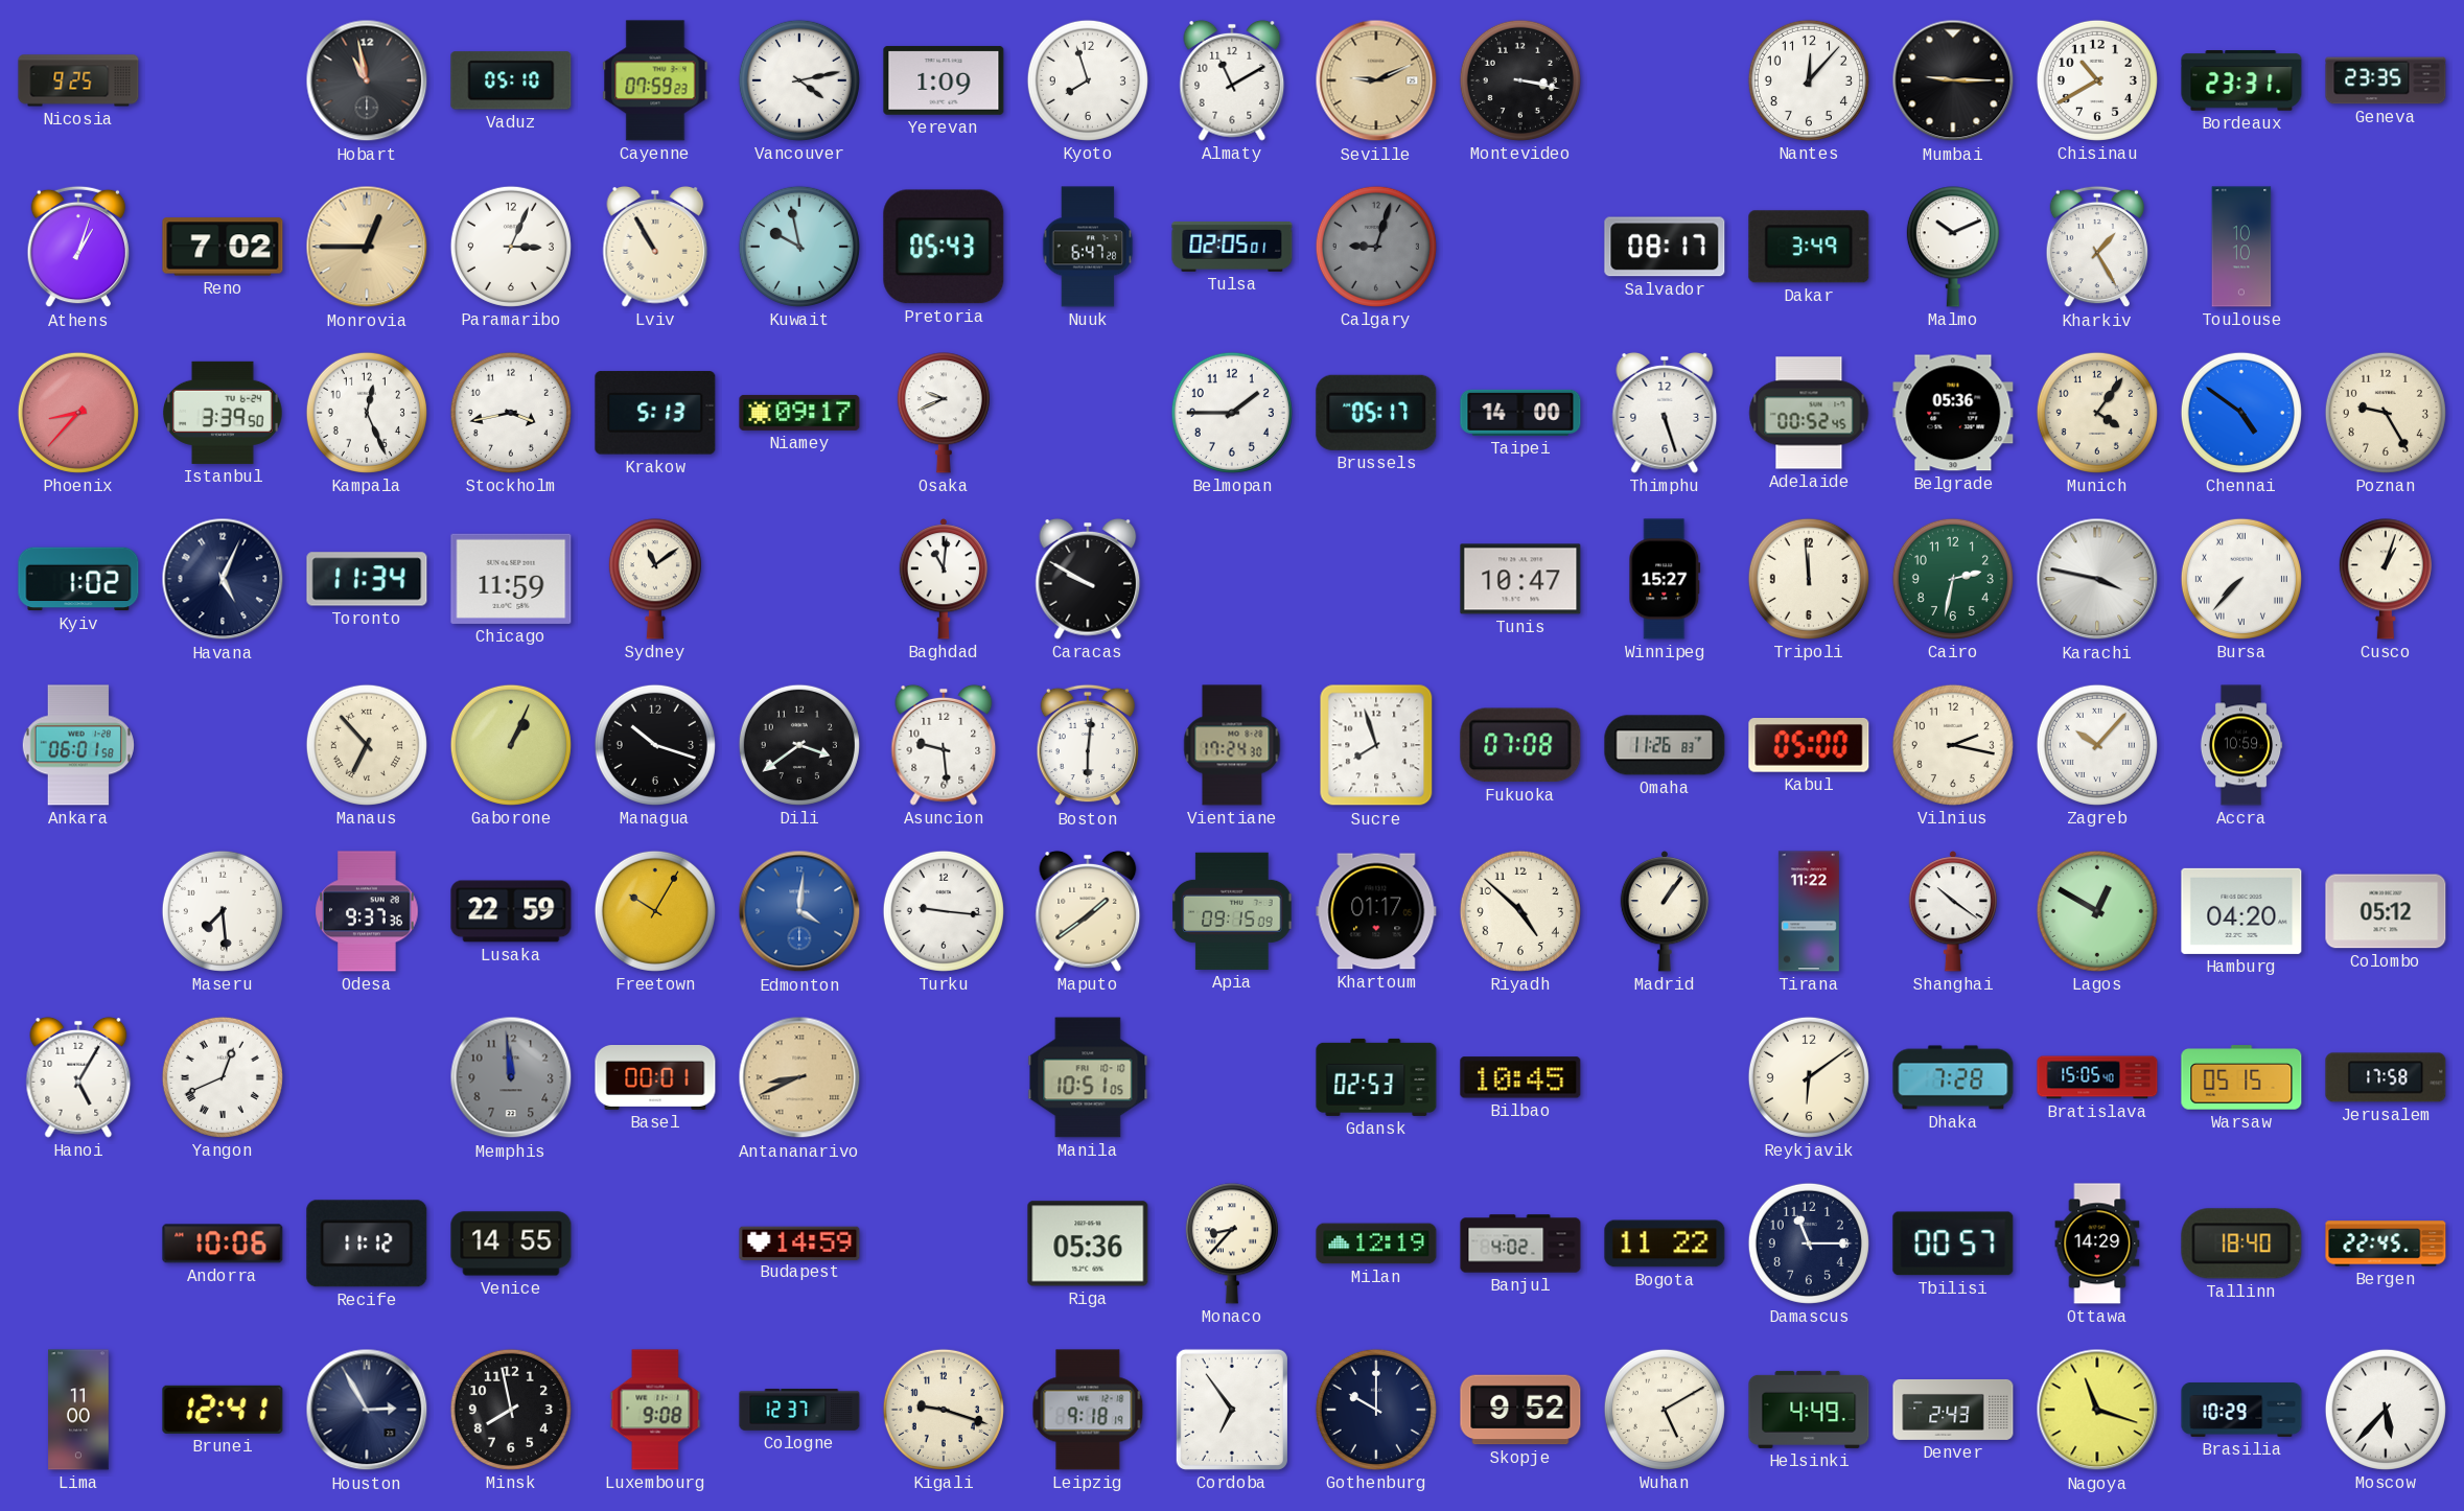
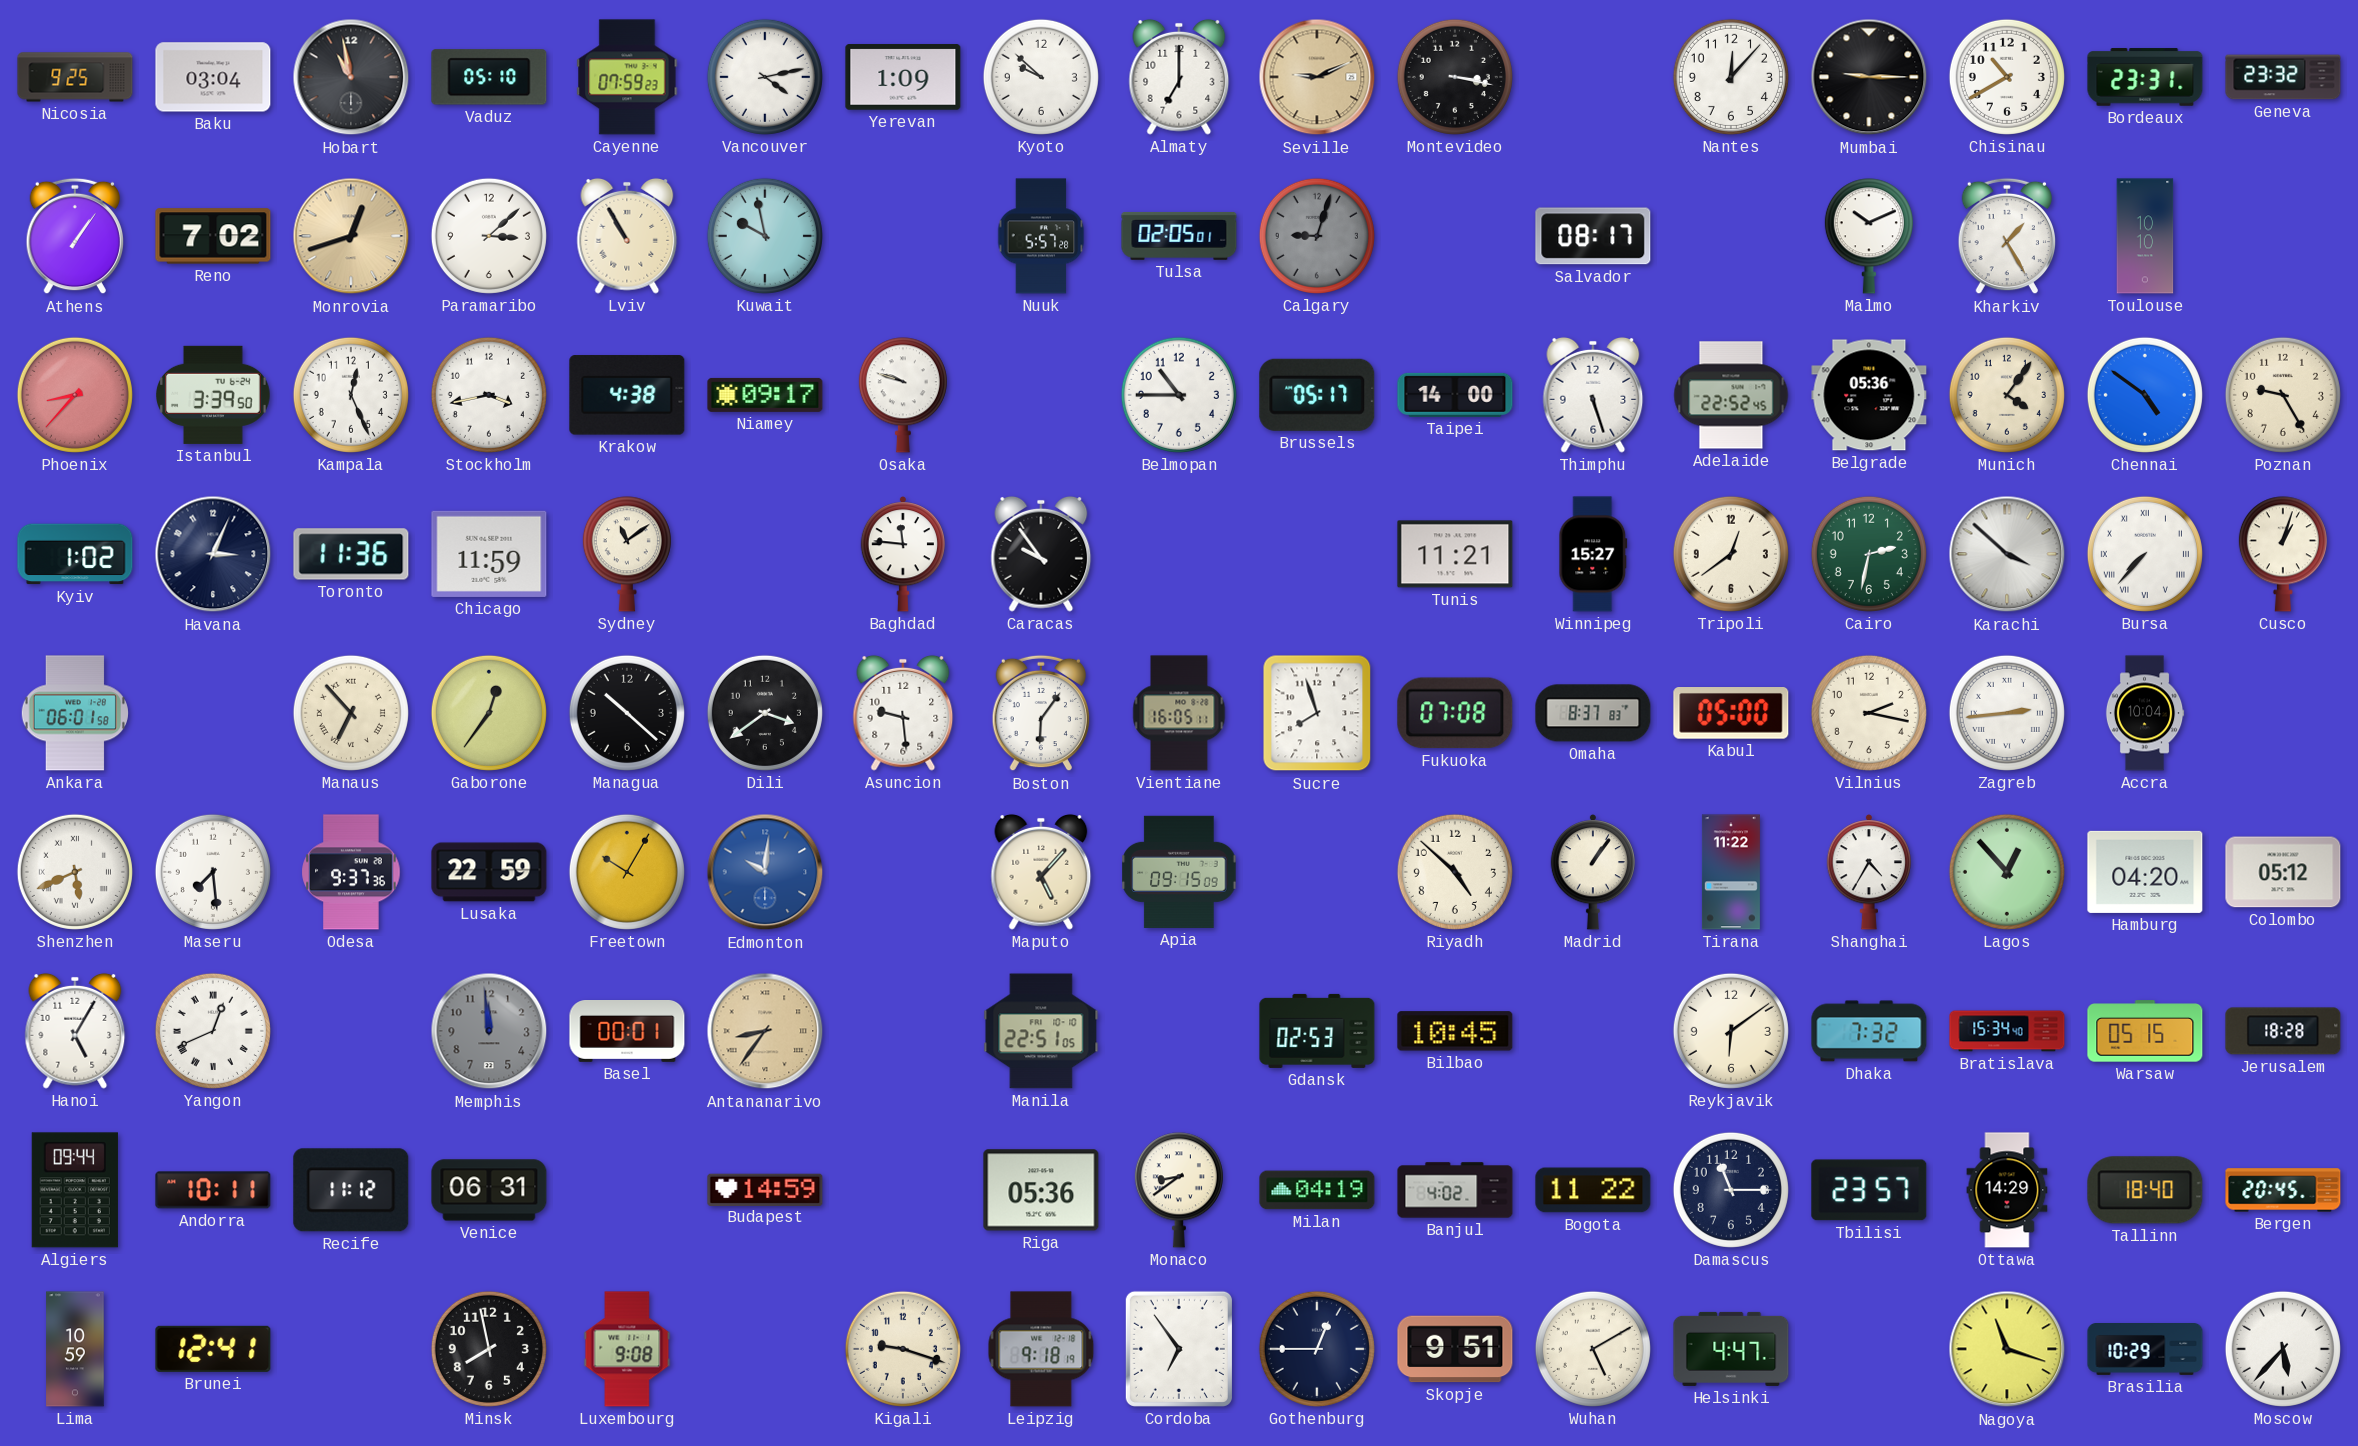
Baku: none -> 03:04
Kyoto: 7:57 -> 9:52
Almaty: 11:10 -> 7:00
Geneva: 23:35 -> 23:32
Athens: 1:03 -> 1:06
Monrovia: 12:45 -> 12:42
Paramaribo: 3:04 -> 3:08
Pretoria: 05:43 -> none
Nuuk: 6:47 -> 5:57
Dakar: 3:49 -> none
Krakow: 5:13 -> 4:38
Osaka: 9:41 -> 9:48
Belmopan: 1:45 -> 10:45
Adelaide: 00:52 -> 22:52
Havana: 5:04 -> 3:04
Toronto: 11:34 -> 11:36
Baghdad: 11:01 -> 11:46
Caracas: 9:50 -> 9:54
Tunis: 10:47 -> 11:21
Tripoli: 11:59 -> 12:39
Karachi: 3:47 -> 3:52
Gaborone: 1:04 -> 12:36
Managua: 10:18 -> 10:22
Boston: 6:01 -> 6:06
Vientiane: 17:24 -> 16:05
Omaha: 11:26 -> 8:37
Zagreb: 10:07 -> 2:44
Accra: 10:59 -> 10:04
Shenzhen: none -> 5:41
Edmonton: 4:01 -> 10:01
Turku: 9:16 -> none
Maputo: 1:39 -> 5:07
Khartoum: 01:17 -> none
Shanghai: 10:21 -> 4:35
Lagos: 12:50 -> 12:53
Antananarivo: 8:41 -> 8:36
Manila: 10:51 -> 22:51
Dhaka: 7:28 -> 7:32
Bratislava: 15:05 -> 15:34
Jerusalem: 17:58 -> 18:28
Algiers: none -> 09:44
Andorra: 10:06 -> 10:11
Venice: 14:55 -> 06:31
Monaco: 8:37 -> 8:39
Milan: 12:19 -> 04:19
Tbilisi: 00:57 -> 23:57
Bergen: 22:45 -> 20:45
Lima: 11:00 -> 10:59
Houston: 2:55 -> none
Cologne: 12:37 -> none
Gothenburg: 10:00 -> 12:45
Skopje: 9:52 -> 9:51
Helsinki: 4:49 -> 4:47
Denver: 2:43 -> none
